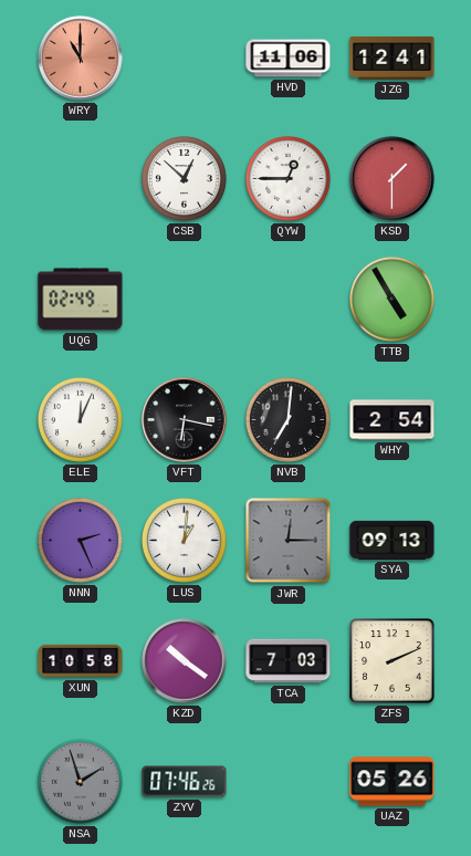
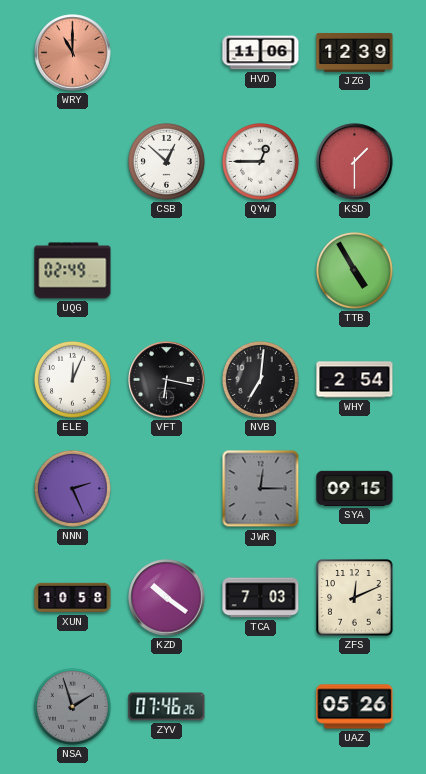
JZG: 12:41 -> 12:39
LUS: 1:01 -> none
SYA: 09:13 -> 09:15
ZFS: 2:11 -> 12:11
